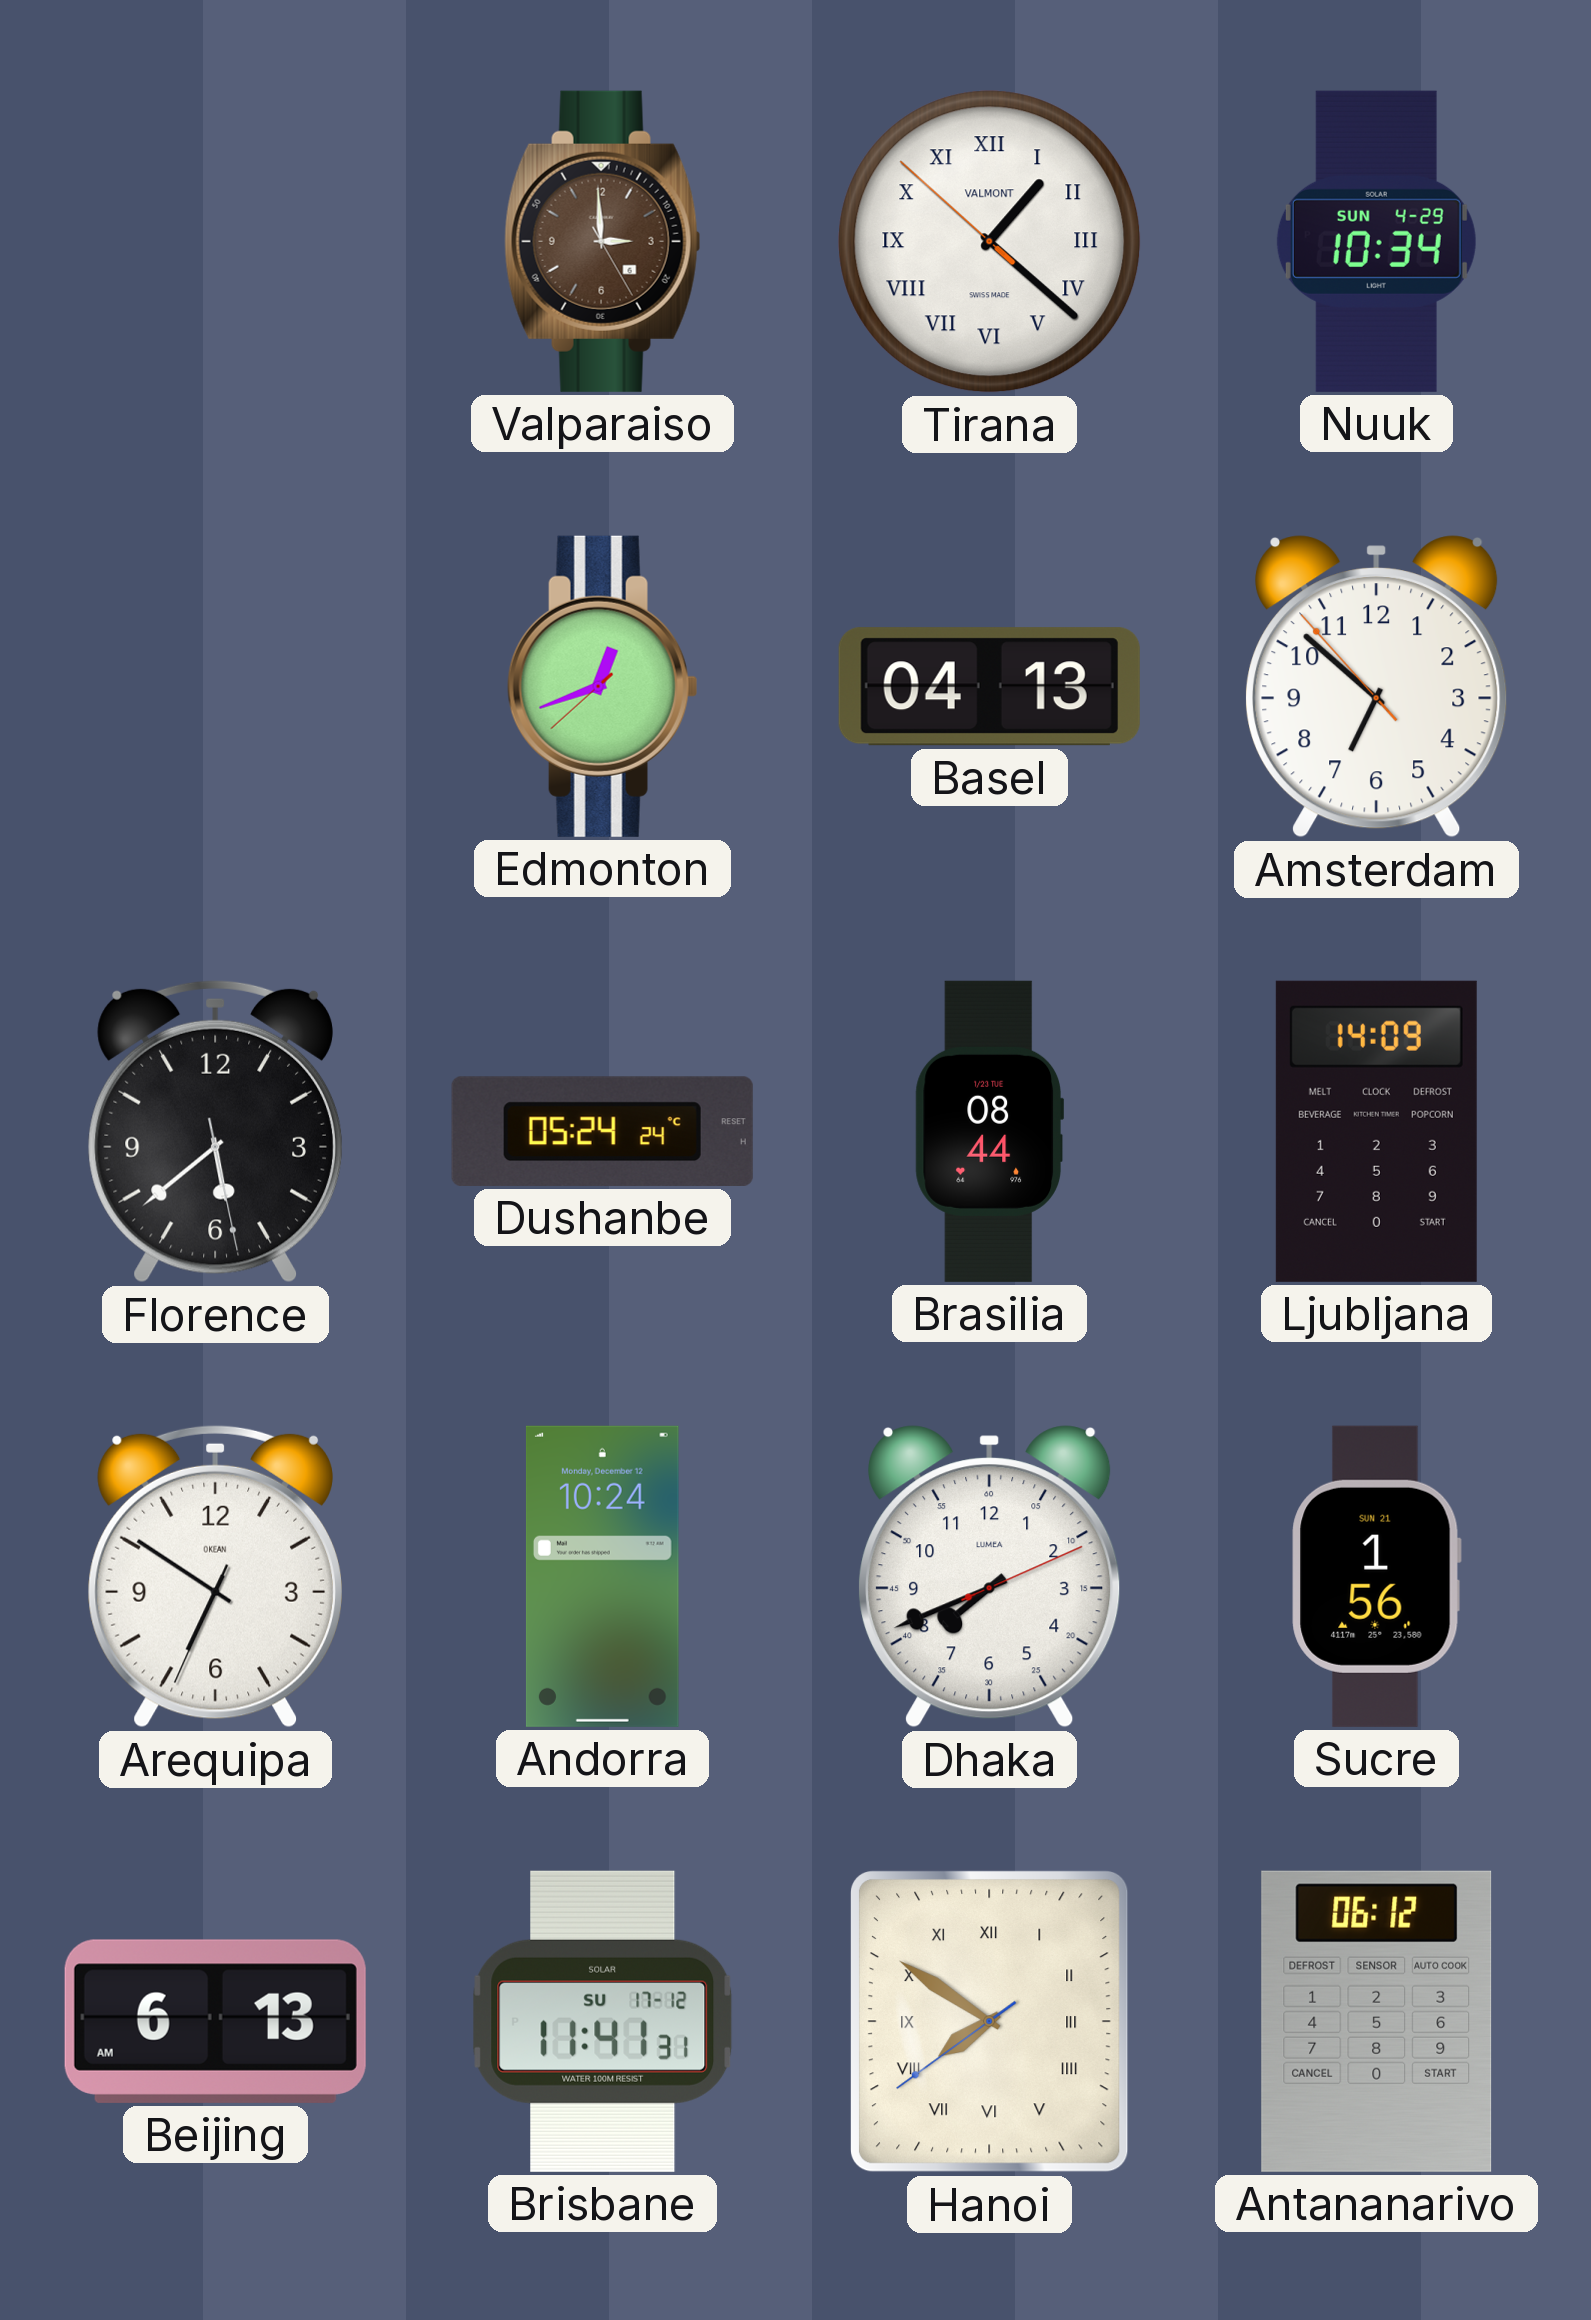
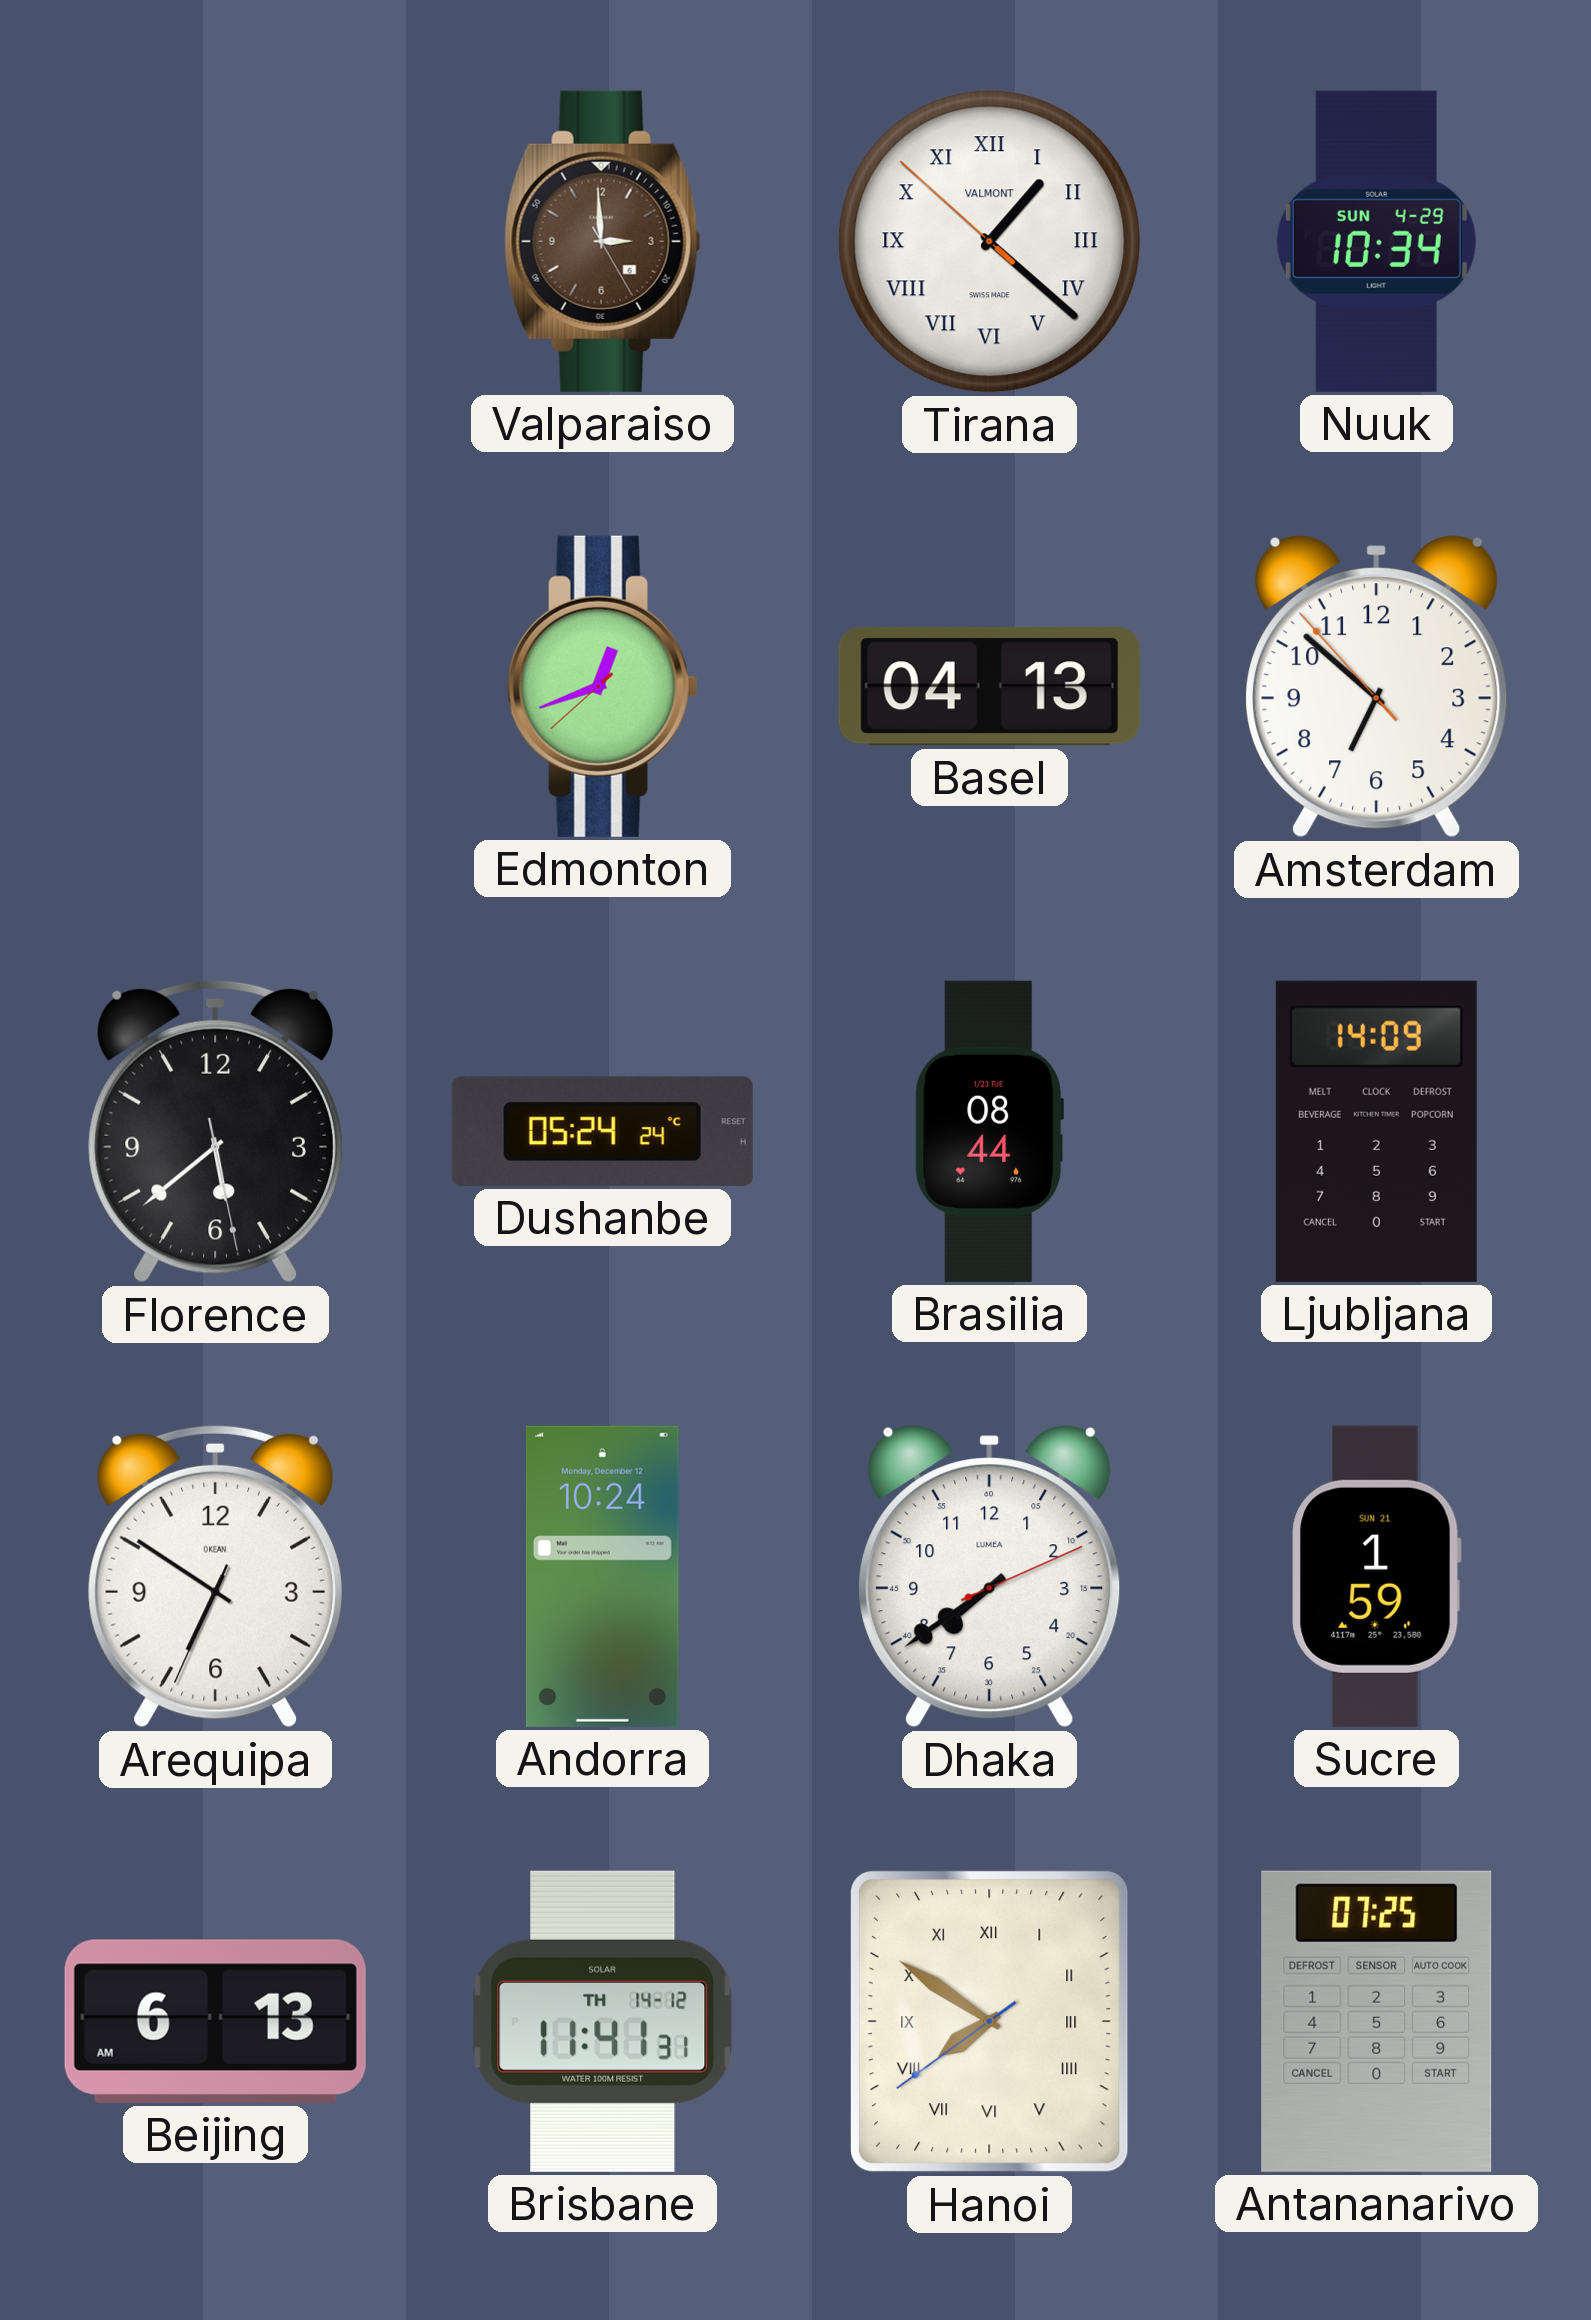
Dhaka: 7:41 -> 7:39
Sucre: 1:56 -> 1:59
Brisbane date: SU 17-12 -> TH 14-12
Antananarivo: 06:12 -> 07:25
